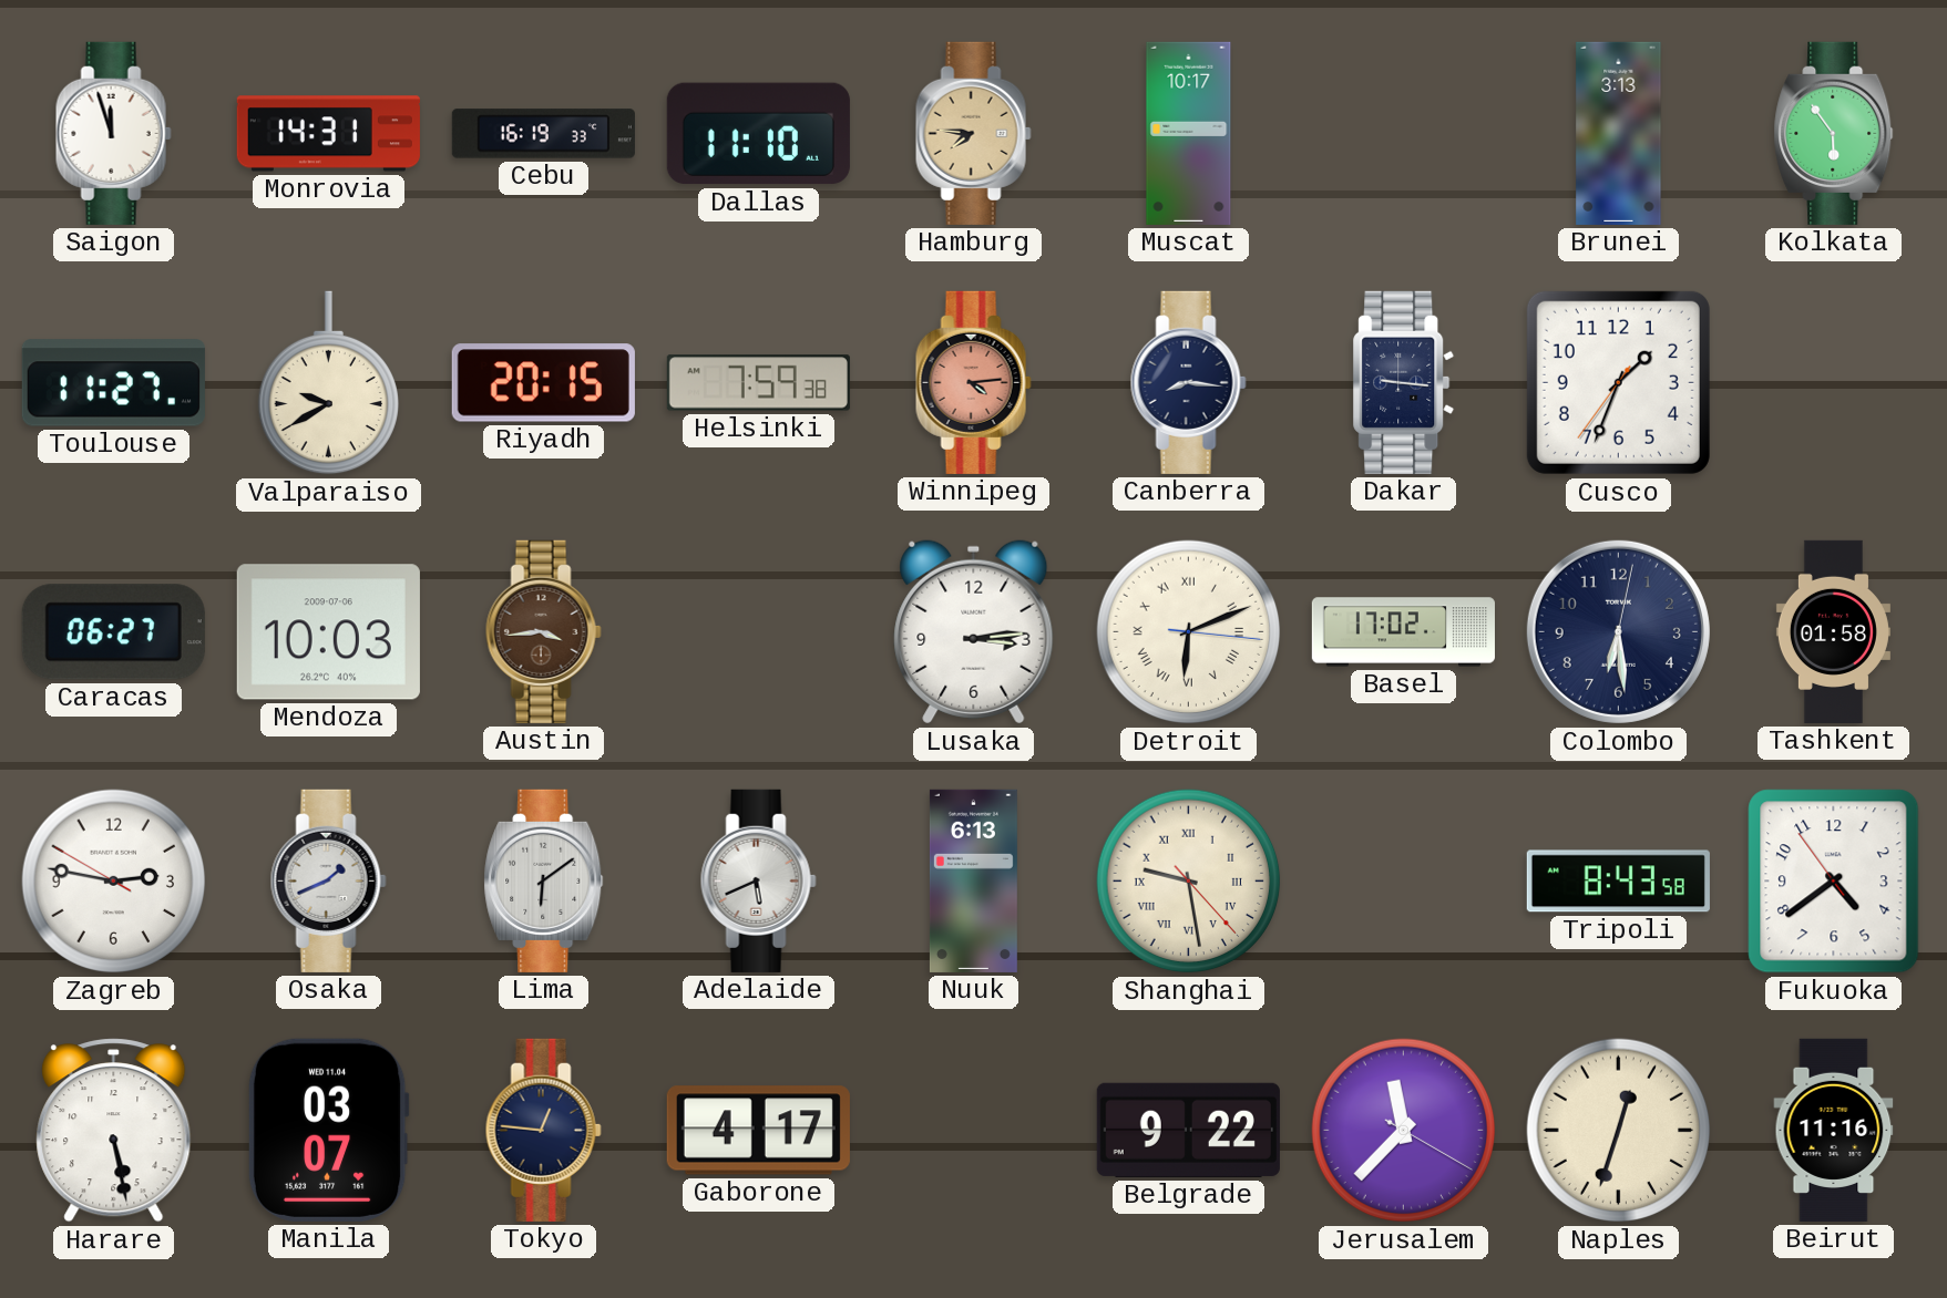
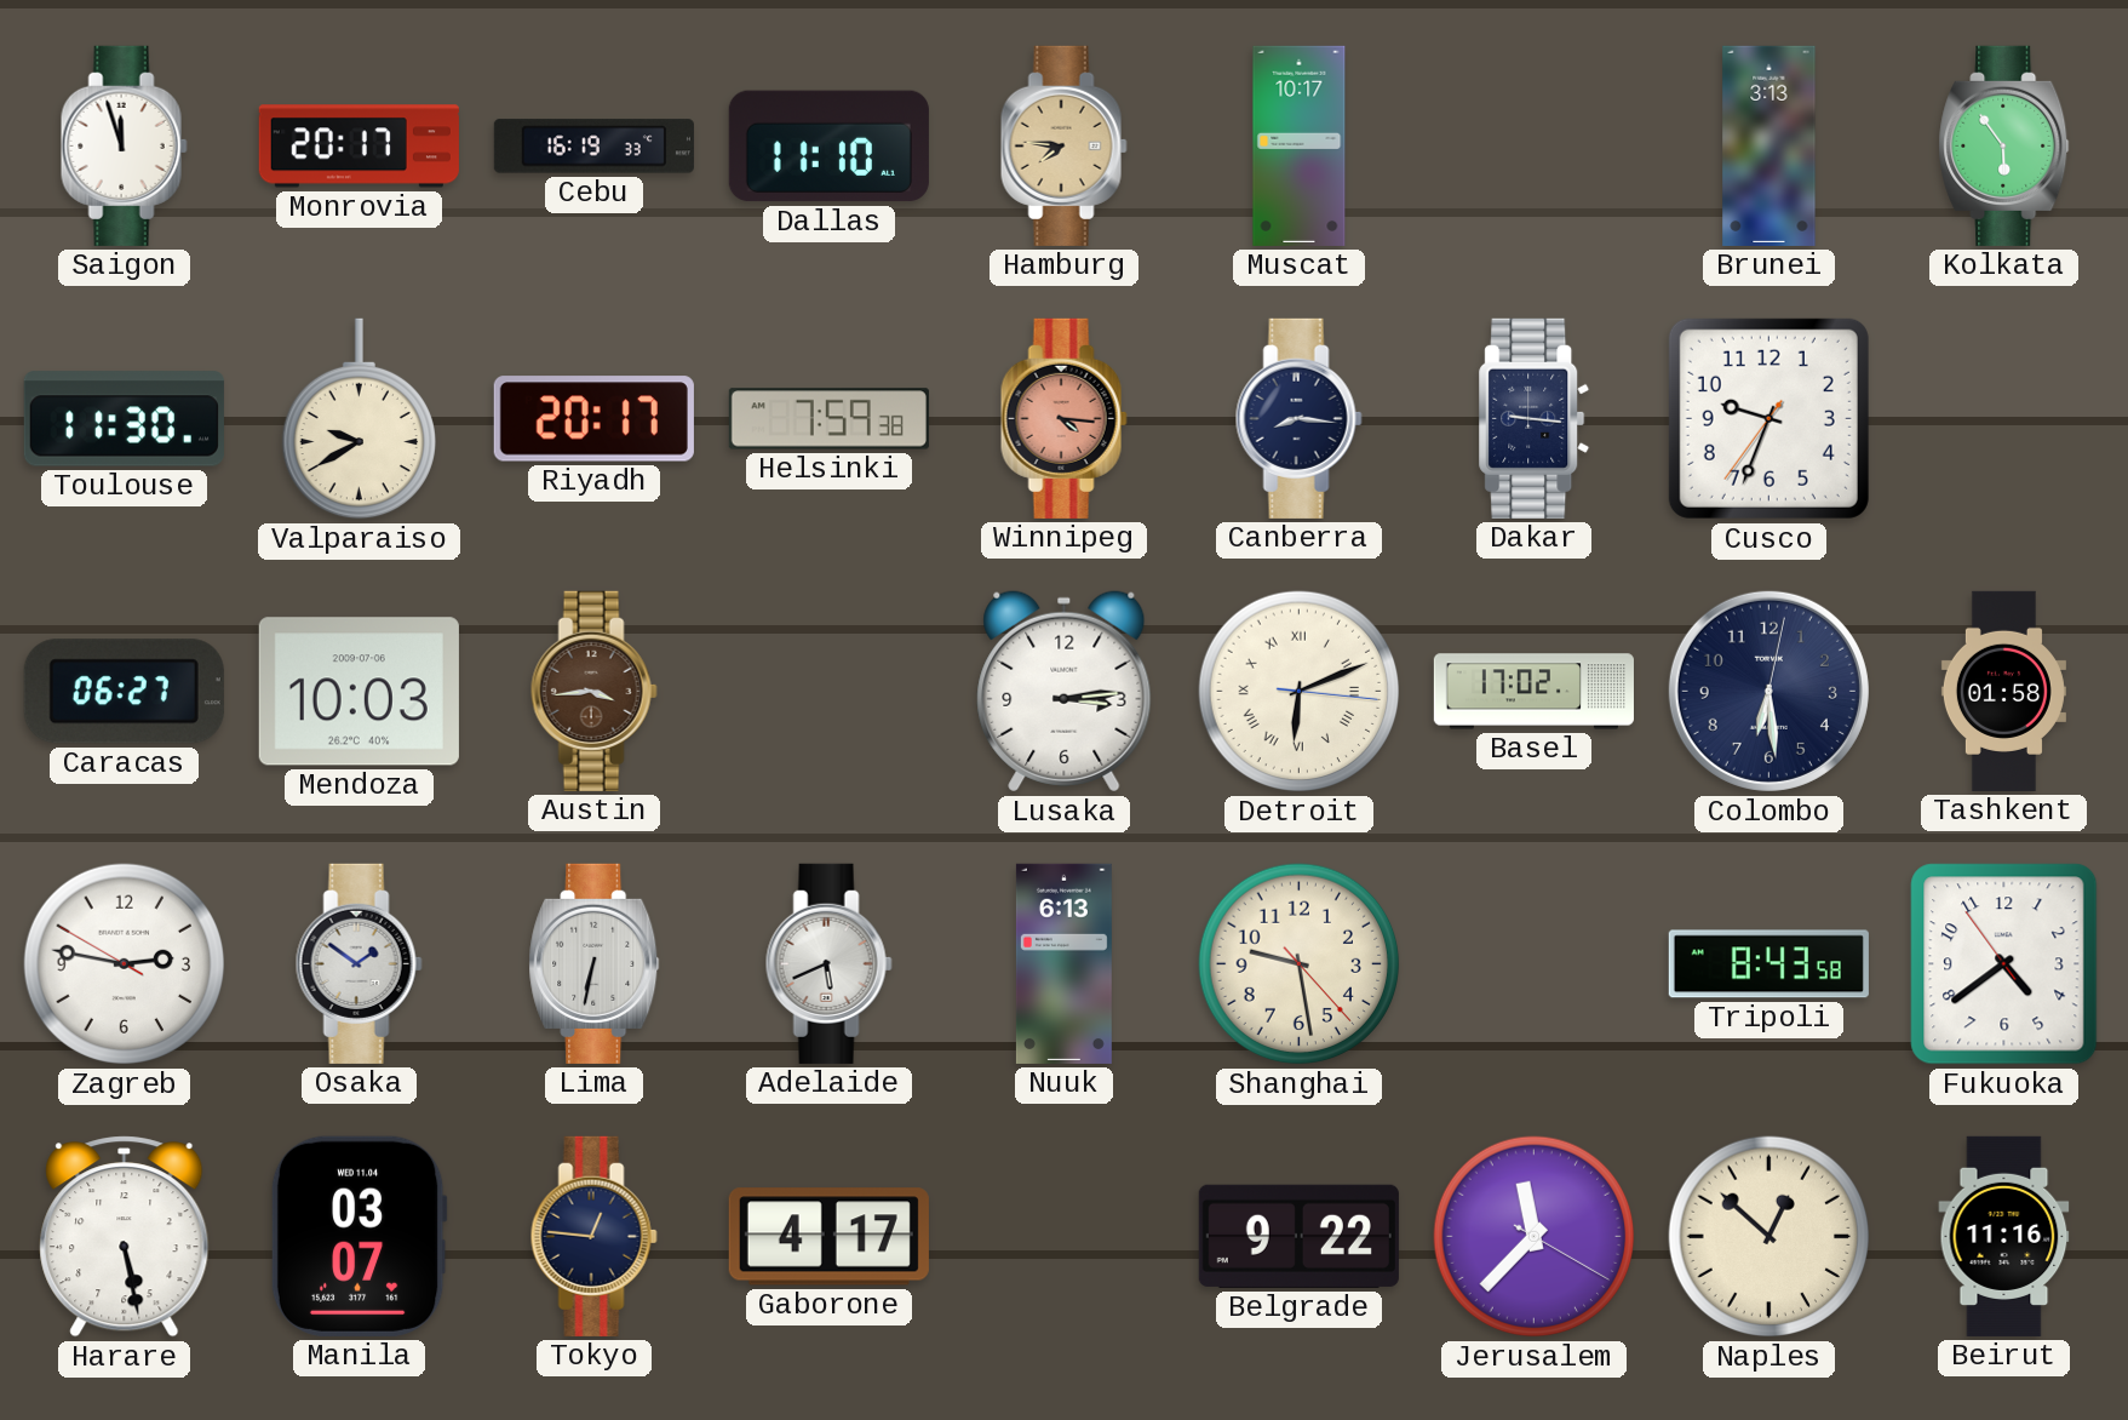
Monrovia: 14:31 -> 20:17
Toulouse: 11:27 -> 11:30
Riyadh: 20:15 -> 20:17
Winnipeg: 4:14 -> 4:16
Cusco: 1:33 -> 9:33
Osaka: 1:41 -> 1:51
Lima: 6:09 -> 6:32
Shanghai numerals: Roman -> Arabic
Naples: 12:33 -> 12:52
